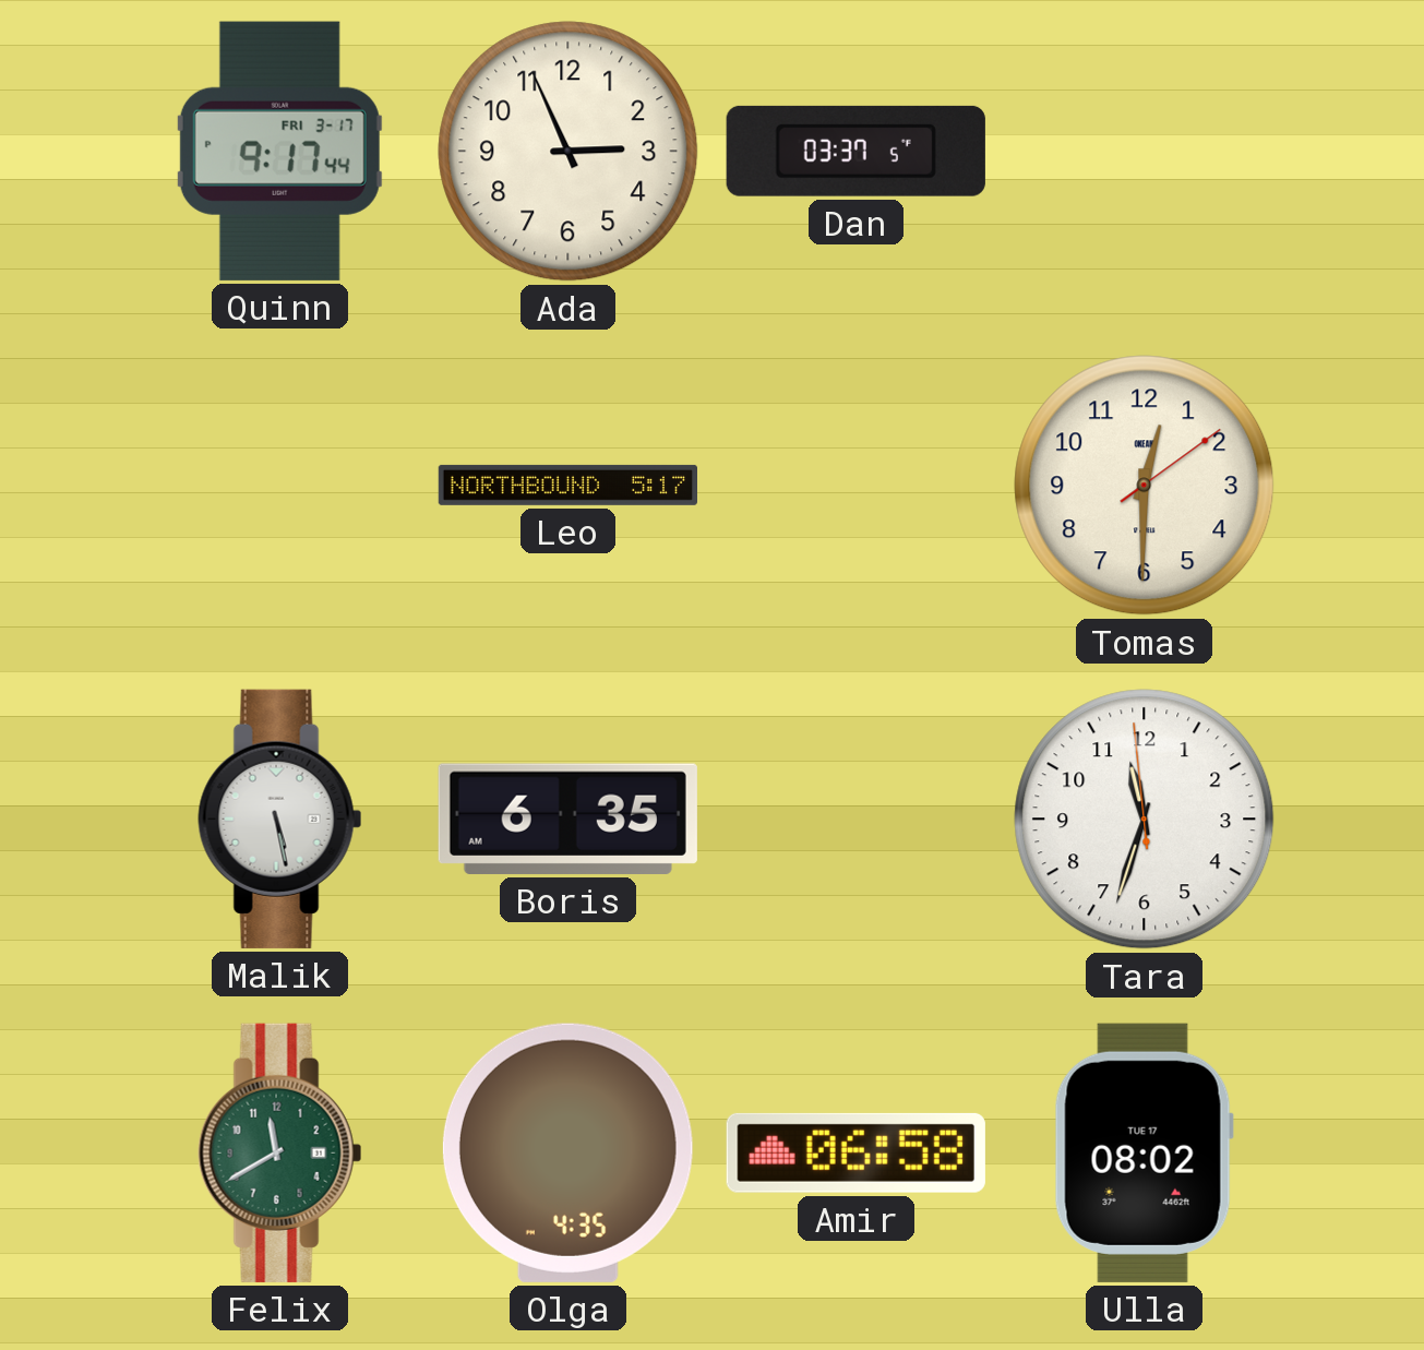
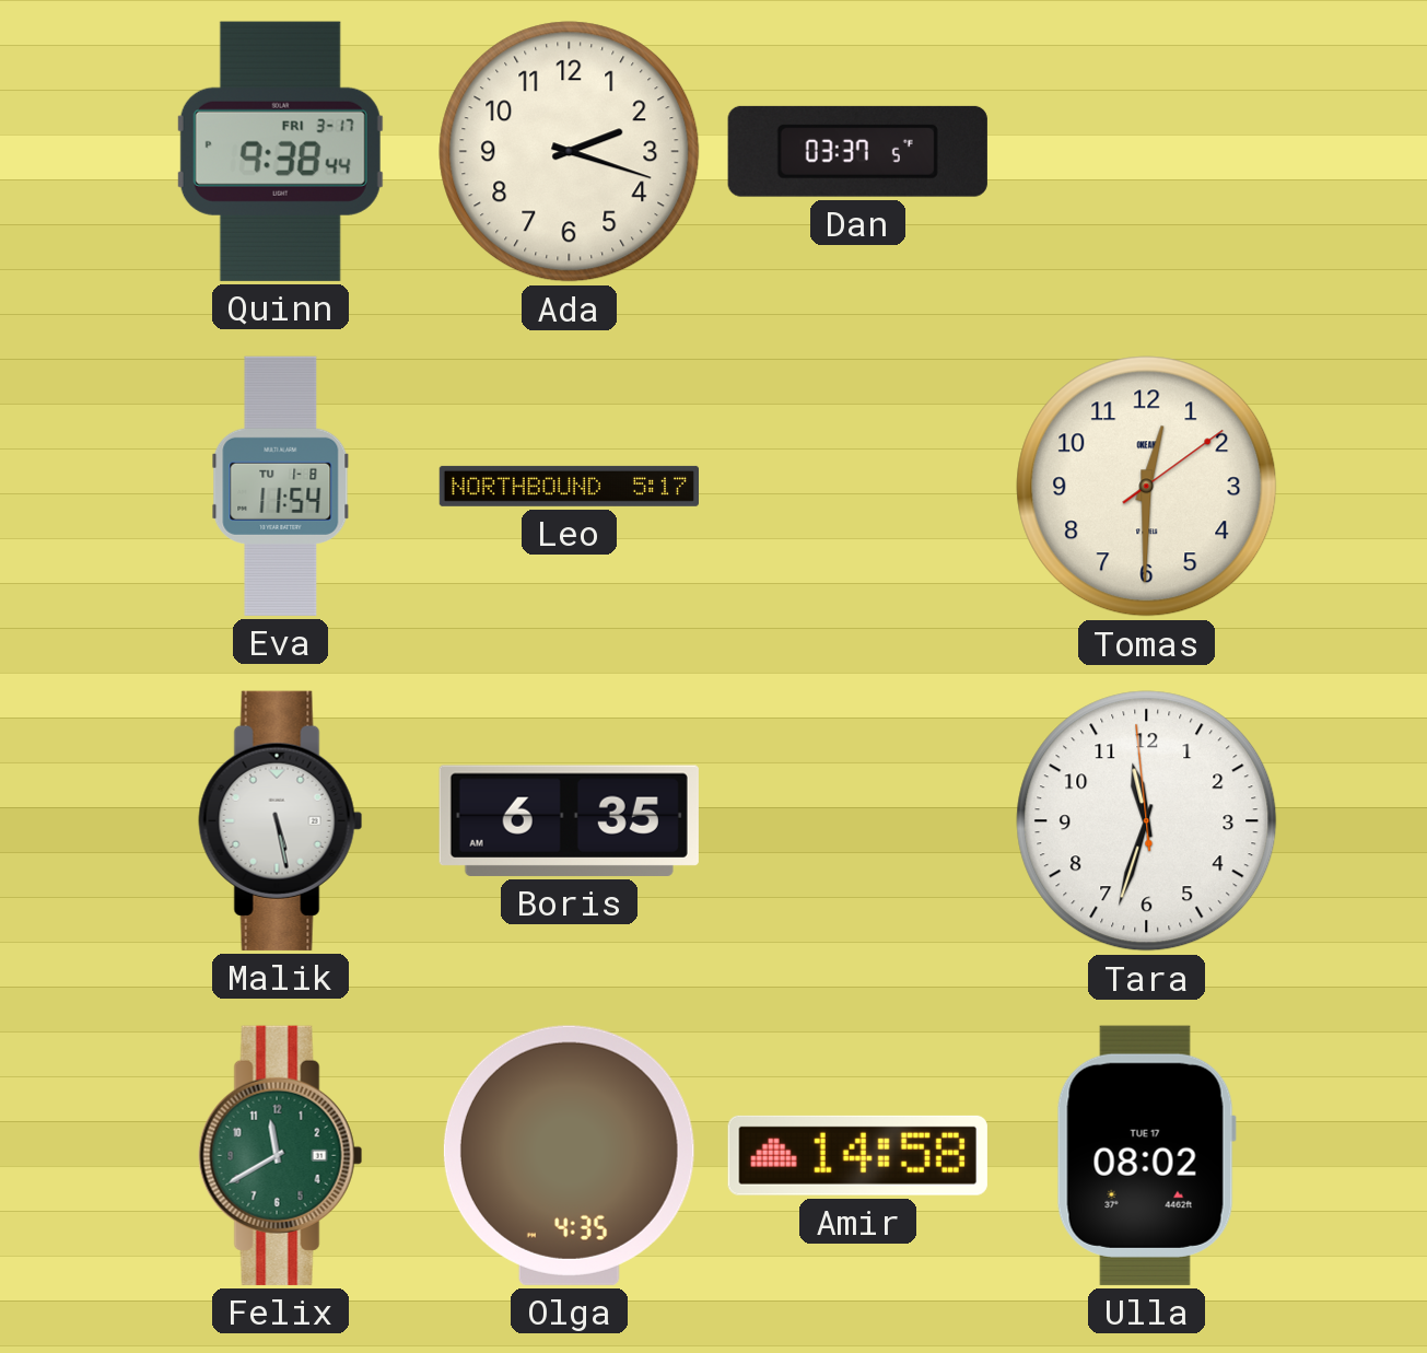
Quinn: 9:17 -> 9:38
Ada: 2:56 -> 2:18
Eva: none -> 11:54
Amir: 06:58 -> 14:58
